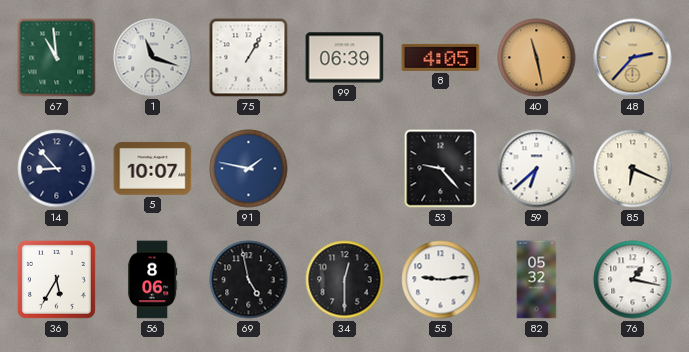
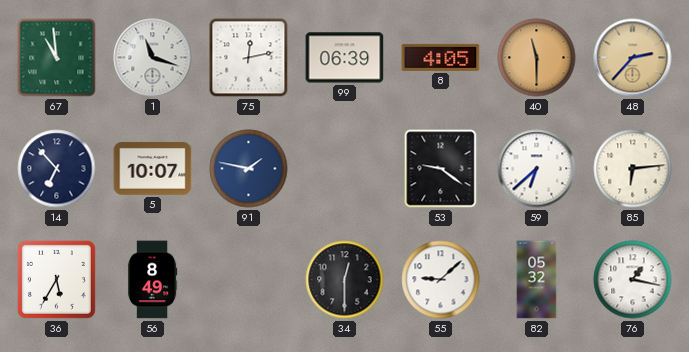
75: 1:05 -> 12:13
40: 11:28 -> 11:30
14: 8:53 -> 6:53
53: 9:23 -> 9:21
85: 6:19 -> 6:14
56: 8:06 -> 8:49
69: 4:58 -> none
55: 9:14 -> 9:08
